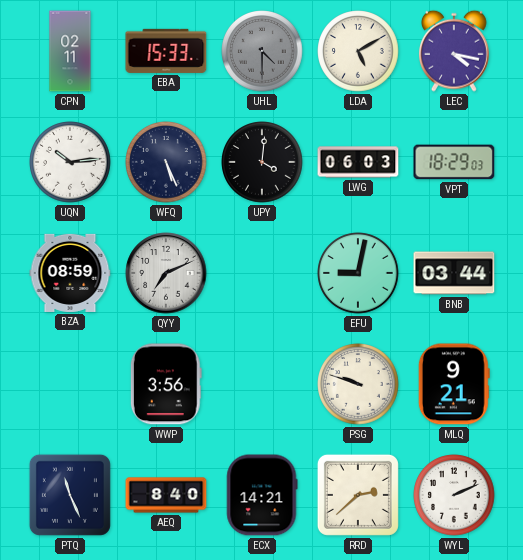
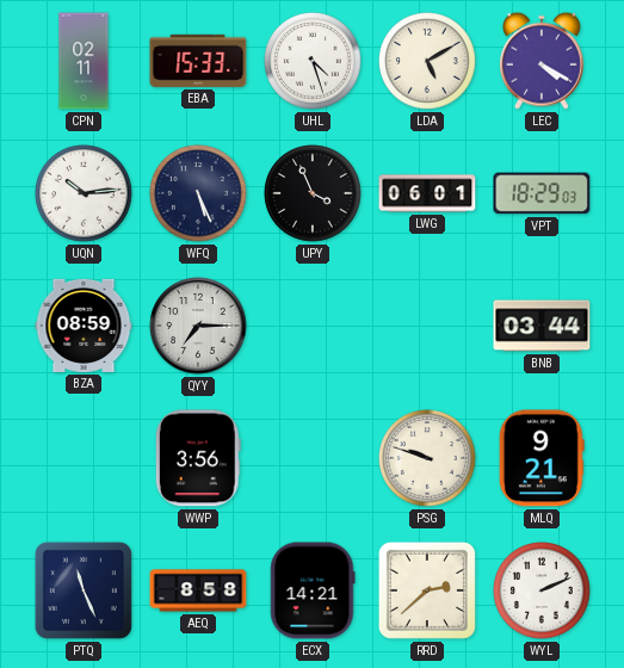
UHL: 4:30 -> 4:27
UHL dial: grey -> white
LEC: 4:17 -> 4:20
UPY: 4:01 -> 3:56
LWG: 06:03 -> 06:01
QYY: 7:11 -> 7:15
EFU: 9:02 -> none
AEQ: 8:40 -> 8:58
